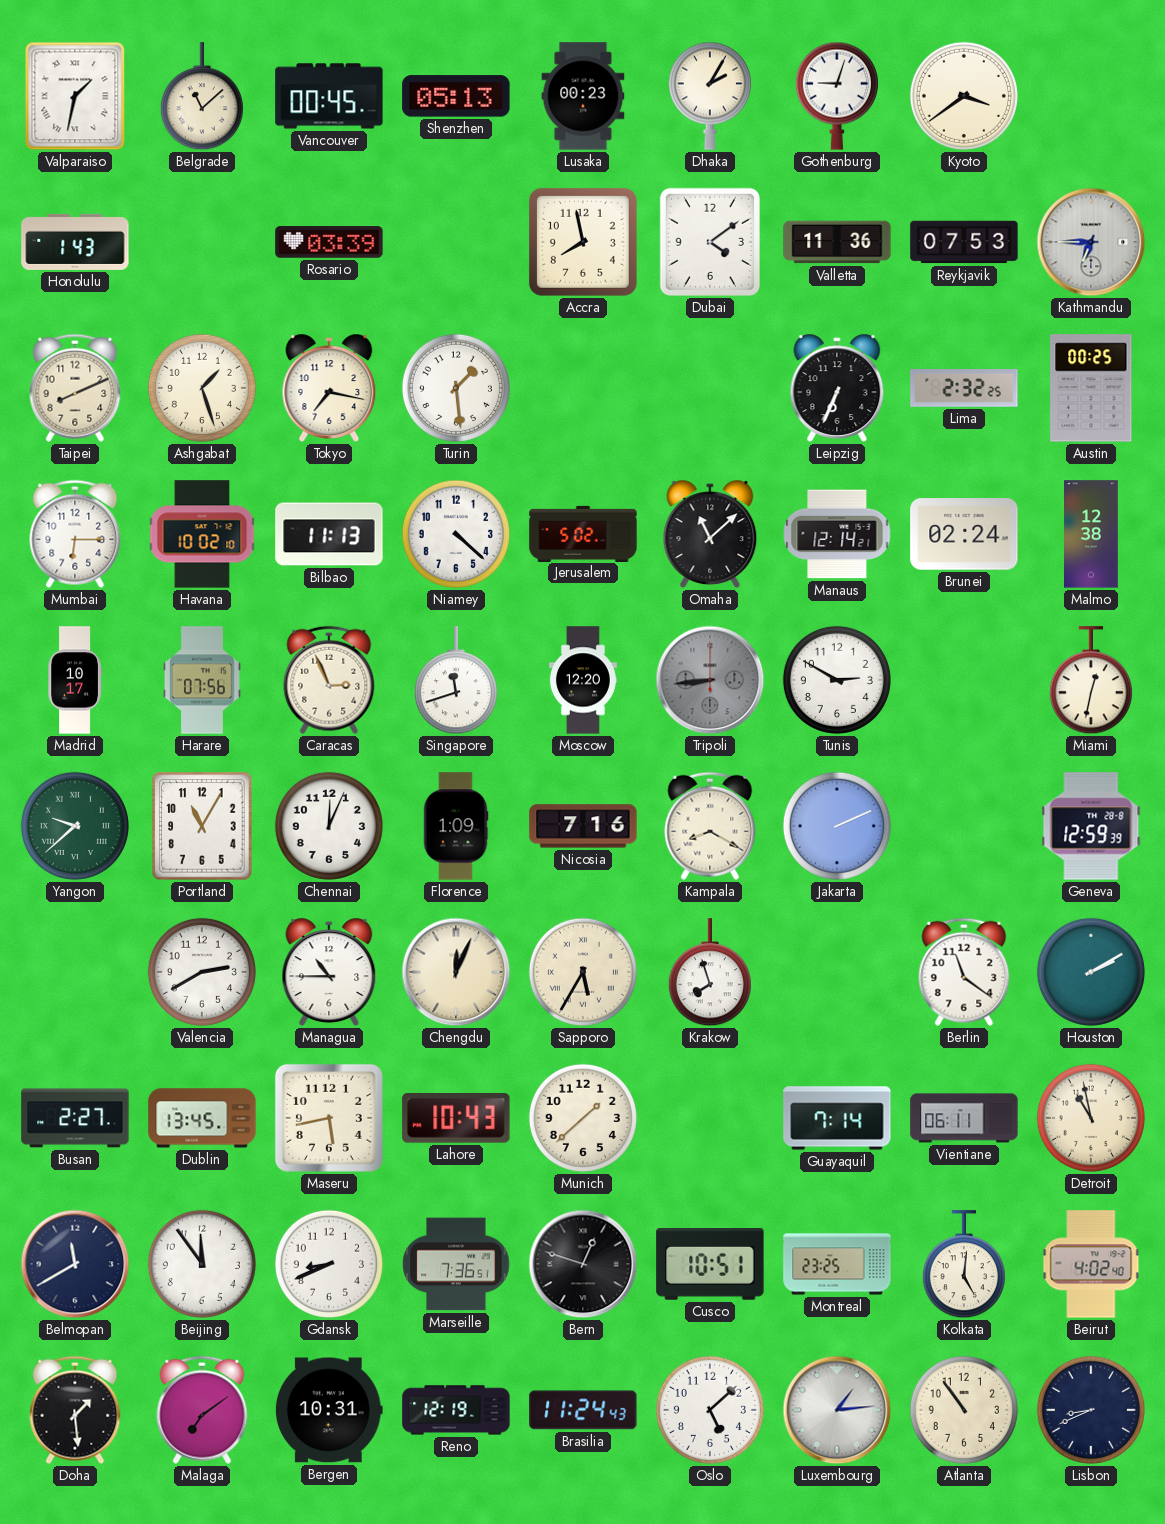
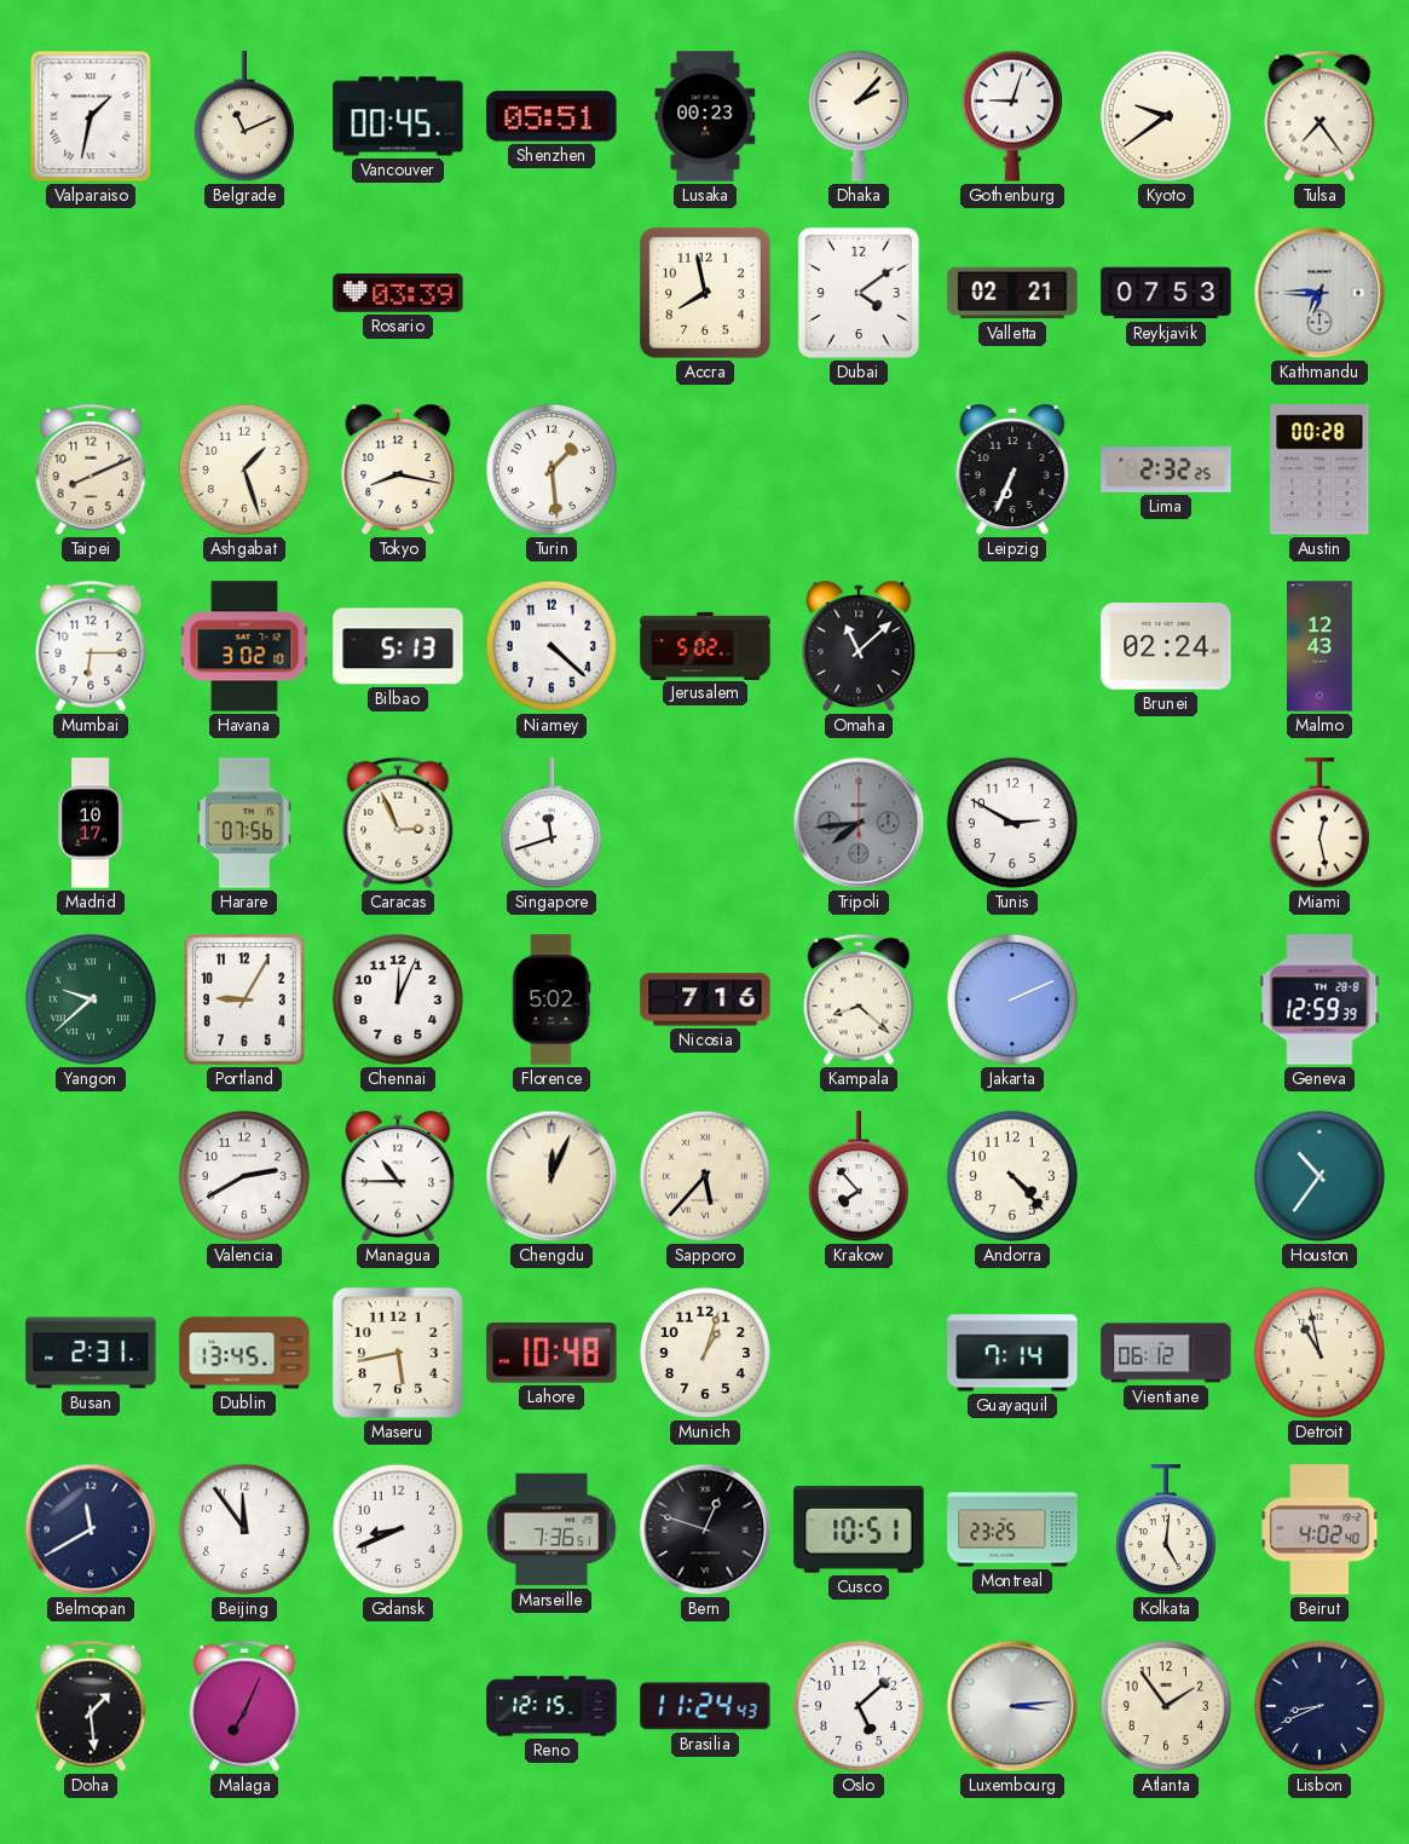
Belgrade: 11:08 -> 11:11
Shenzhen: 05:13 -> 05:51
Dhaka: 2:05 -> 2:07
Kyoto: 3:39 -> 9:39
Tulsa: none -> 7:24
Honolulu: 1:43 -> none
Valletta: 11:36 -> 02:21
Tokyo: 7:17 -> 8:17
Austin: 00:25 -> 00:28
Havana: 10:02 -> 3:02
Bilbao: 11:13 -> 5:13
Manaus: 12:14 -> none
Malmo: 12:38 -> 12:43
Moscow: 12:20 -> none
Tripoli: 8:44 -> 7:44
Miami: 12:32 -> 12:28
Portland: 11:05 -> 9:05
Florence: 1:09 -> 5:02
Kampala: 8:20 -> 8:22
Sapporo: 5:35 -> 5:37
Krakow: 7:57 -> 7:53
Andorra: none -> 4:23
Berlin: 11:21 -> none
Houston: 2:10 -> 10:36
Busan: 2:27 -> 2:31
Lahore: 10:43 -> 10:48
Munich: 1:38 -> 1:03
Vientiane: 06:11 -> 06:12
Malaga: 7:09 -> 7:04
Bergen: 10:31 -> none
Reno: 12:19 -> 12:15
Luxembourg: 1:14 -> 3:14
Atlanta: 10:54 -> 1:54
